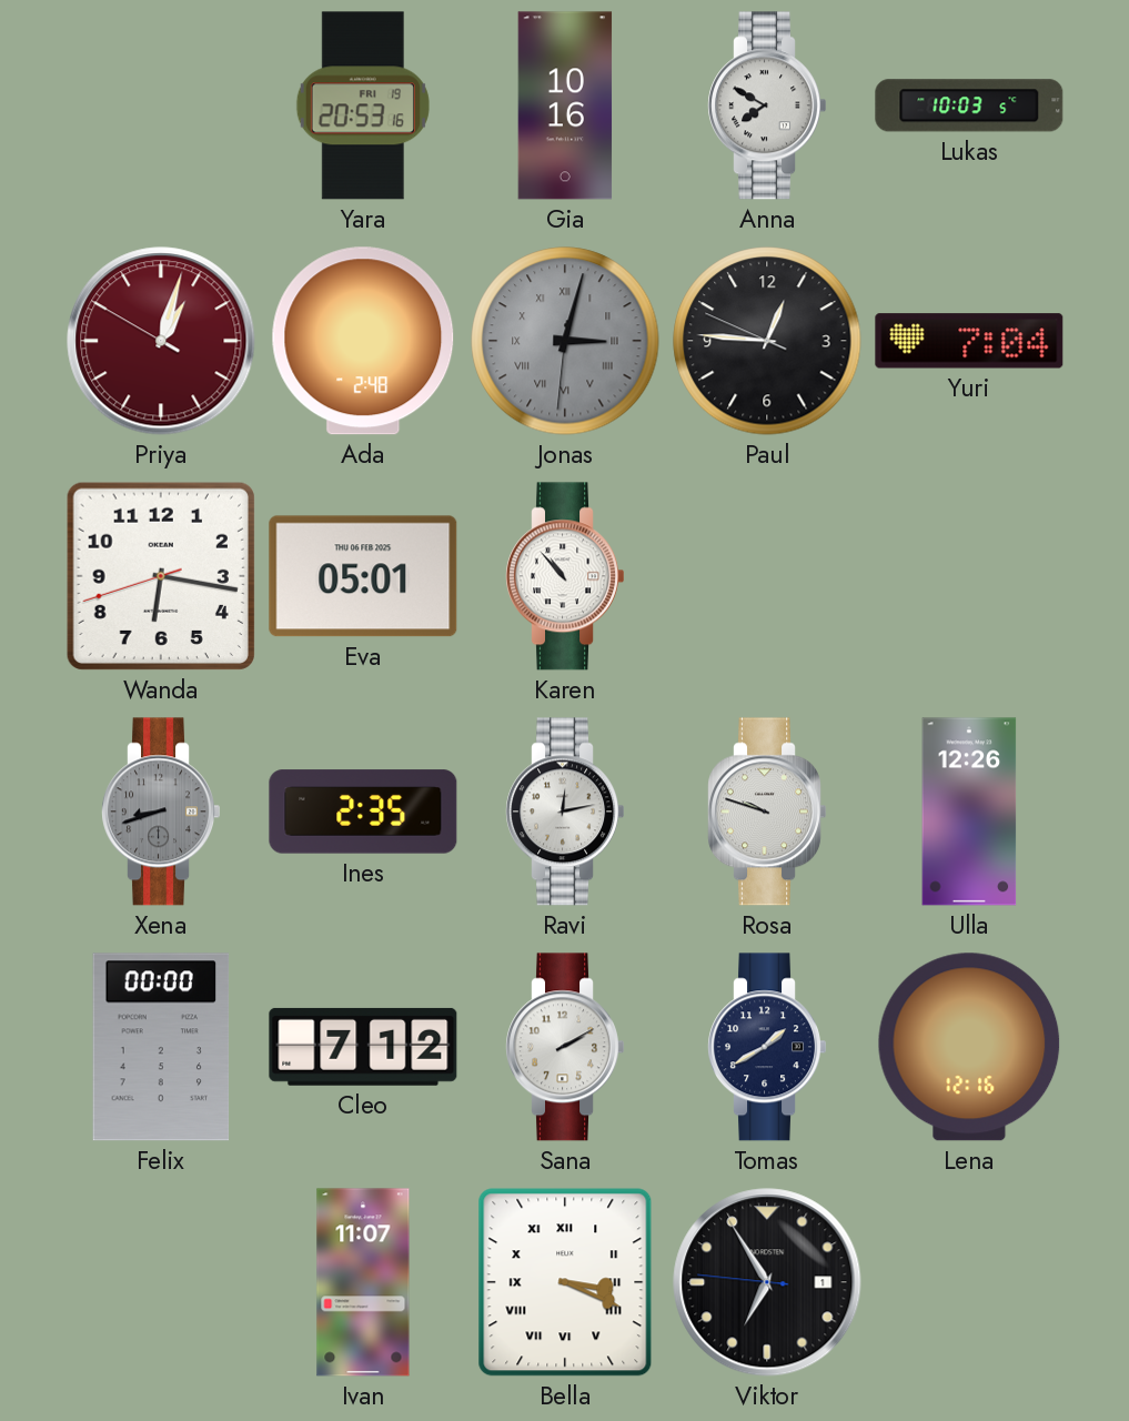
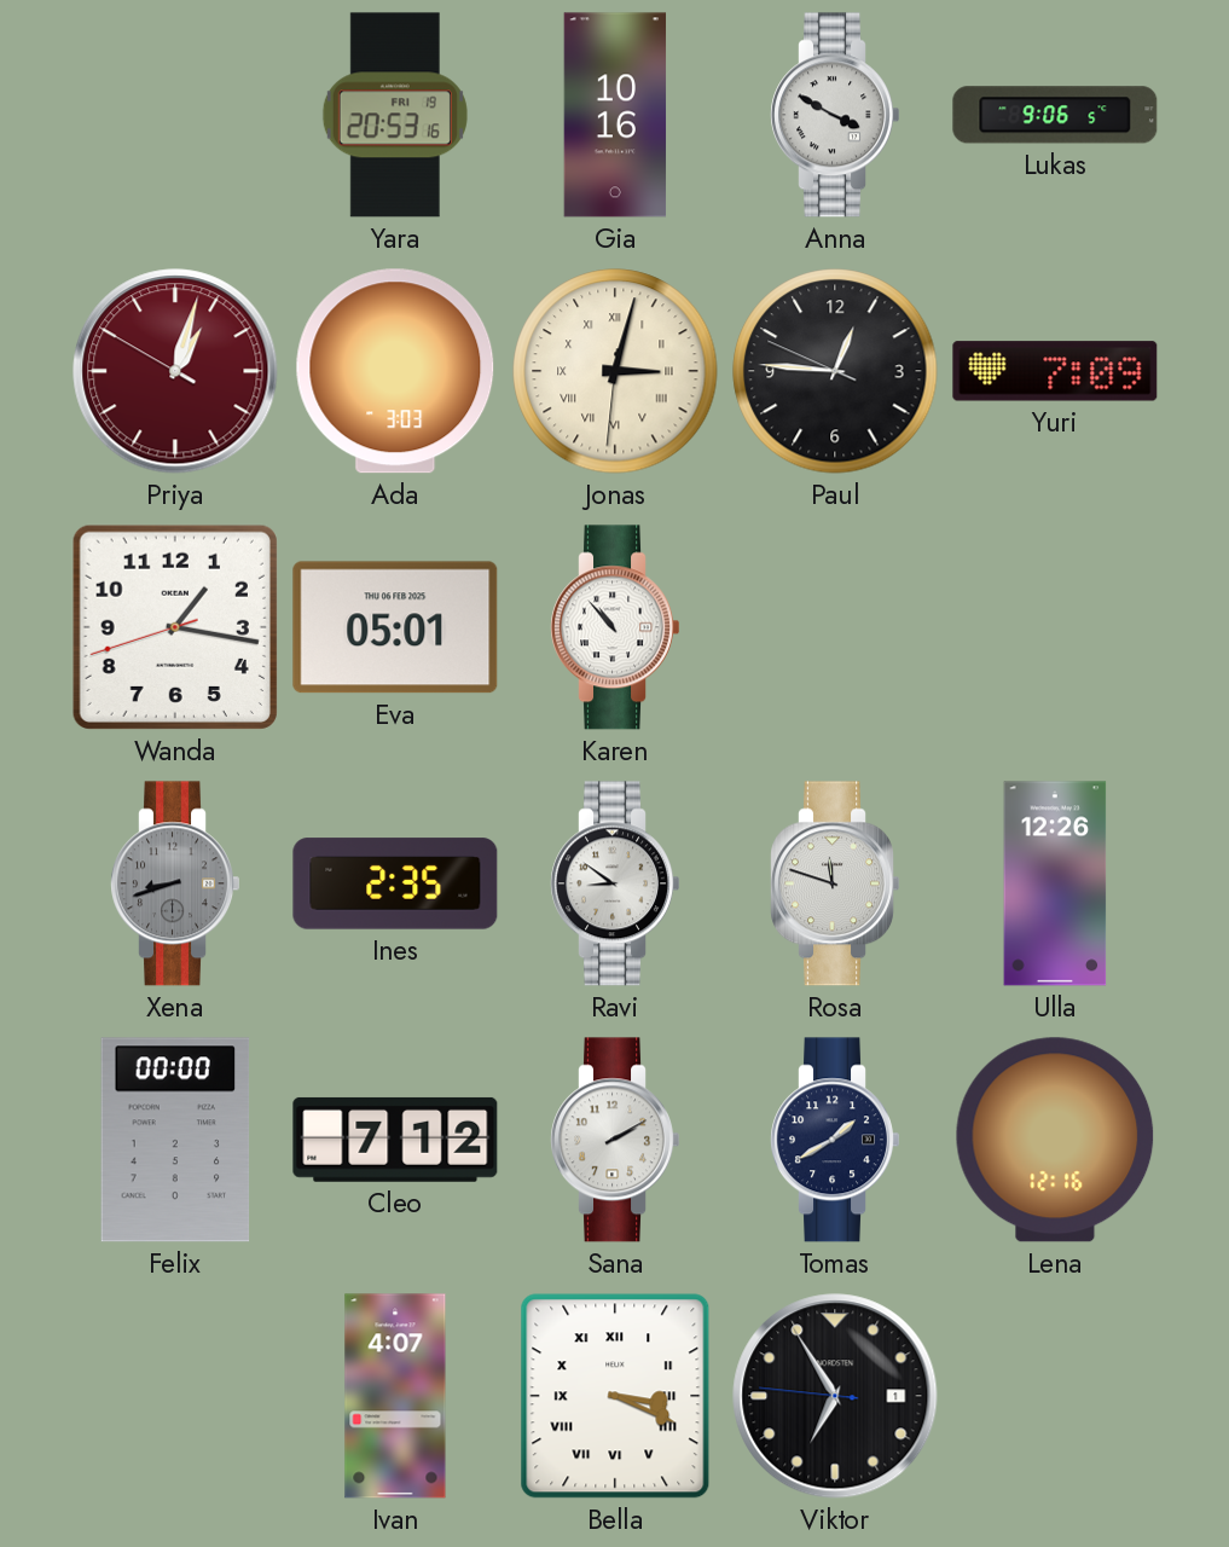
Anna: 7:50 -> 3:50
Lukas: 10:03 -> 9:06
Ada: 2:48 -> 3:03
Jonas dial: grey -> cream
Yuri: 7:04 -> 7:09
Wanda: 6:16 -> 1:16
Ravi: 12:13 -> 8:51
Rosa: 9:48 -> 11:48
Ivan: 11:07 -> 4:07
